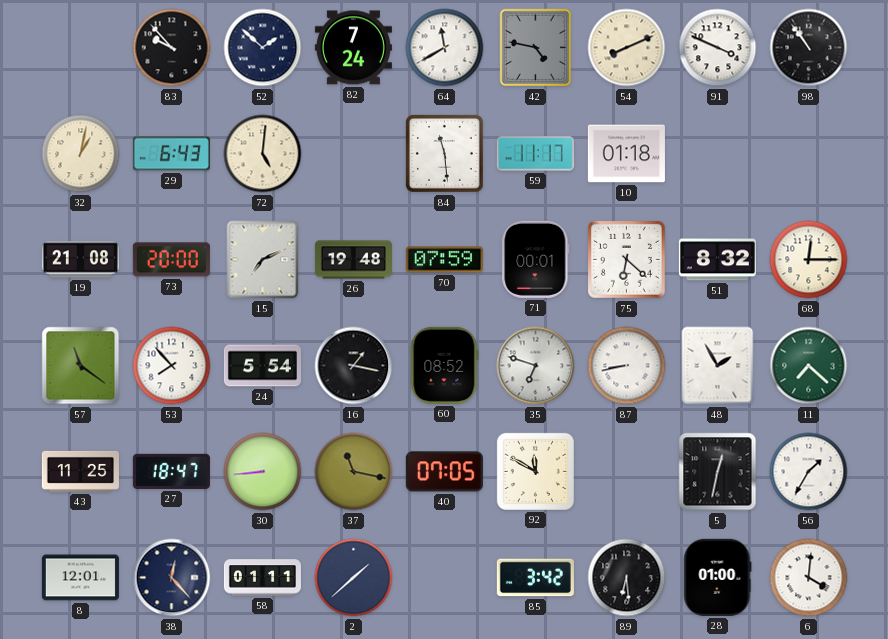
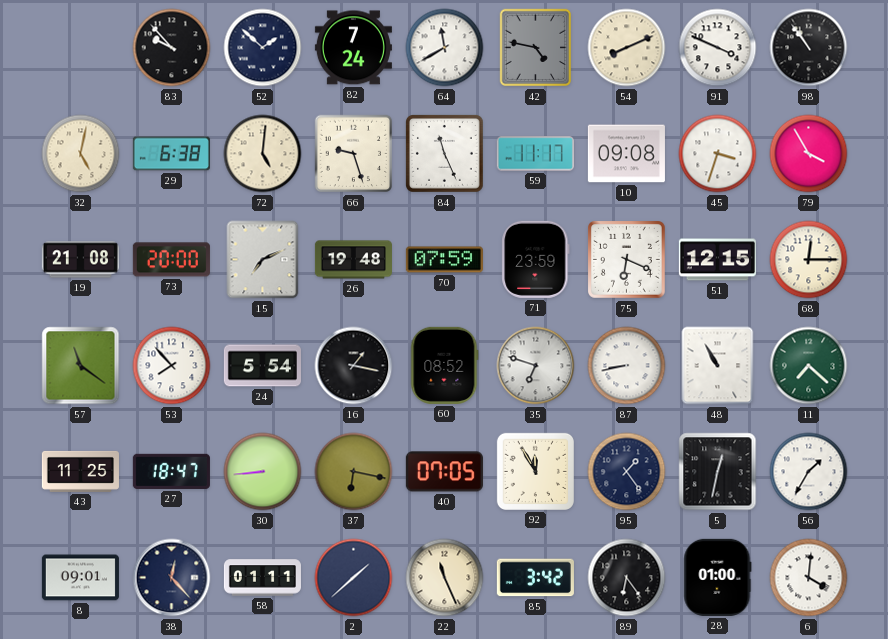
32: 1:02 -> 5:02
29: 6:43 -> 6:38
66: none -> 9:27
84: 11:29 -> 11:26
10: 01:18 -> 09:08
45: none -> 3:33
79: none -> 3:55
71: 00:01 -> 23:59
75: 6:22 -> 6:19
51: 8:32 -> 12:15
48: 1:55 -> 10:55
37: 11:17 -> 6:17
92: 11:50 -> 11:55
95: none -> 1:24
8: 12:01 -> 09:01
22: none -> 11:26
89: 6:29 -> 6:24
